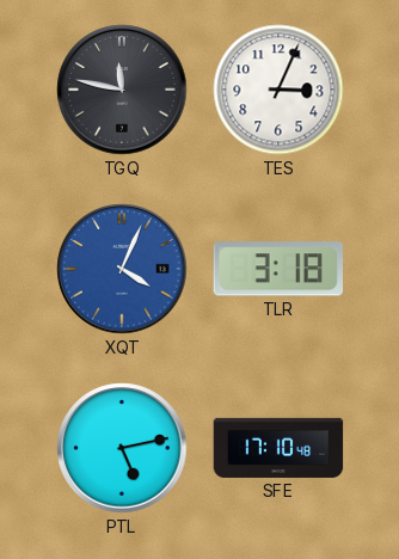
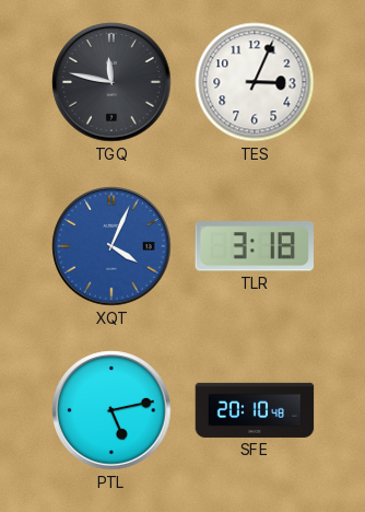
SFE: 17:10 -> 20:10
